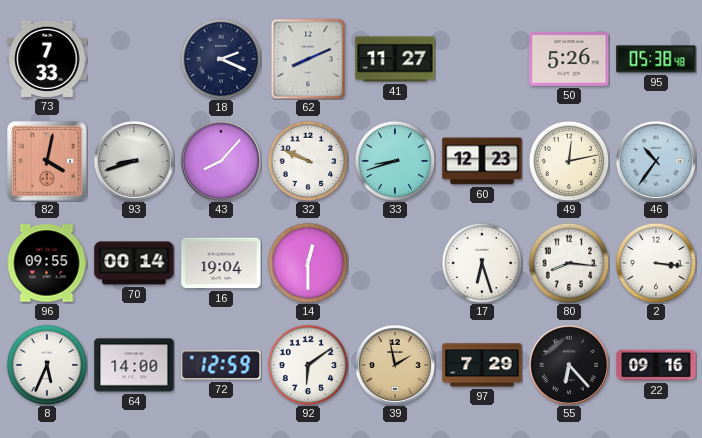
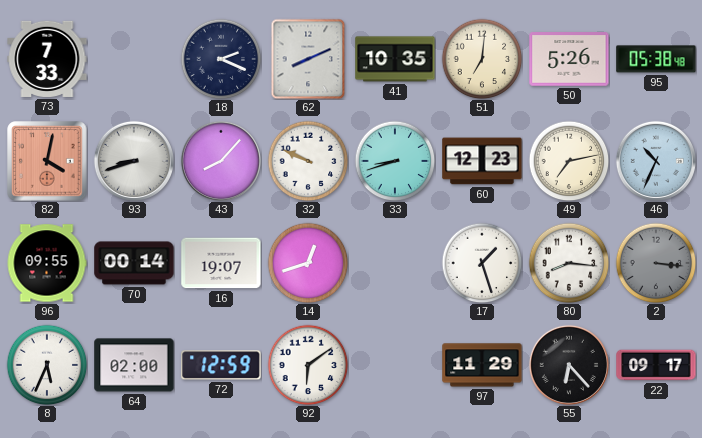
41: 11:27 -> 10:35
51: none -> 7:01
49: 12:13 -> 7:13
46: 10:36 -> 10:34
16: 19:04 -> 19:07
14: 12:30 -> 12:42
17: 6:27 -> 1:27
2 dial: white -> grey
64: 14:00 -> 02:00
39: 1:58 -> none
97: 7:29 -> 11:29
22: 09:16 -> 09:17
